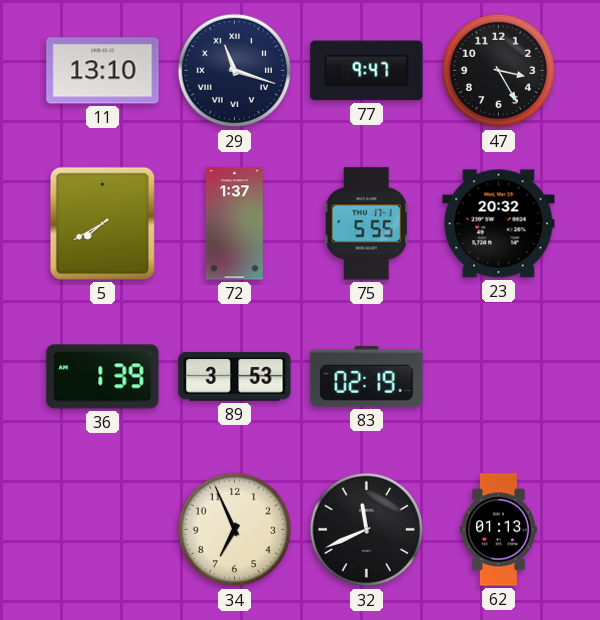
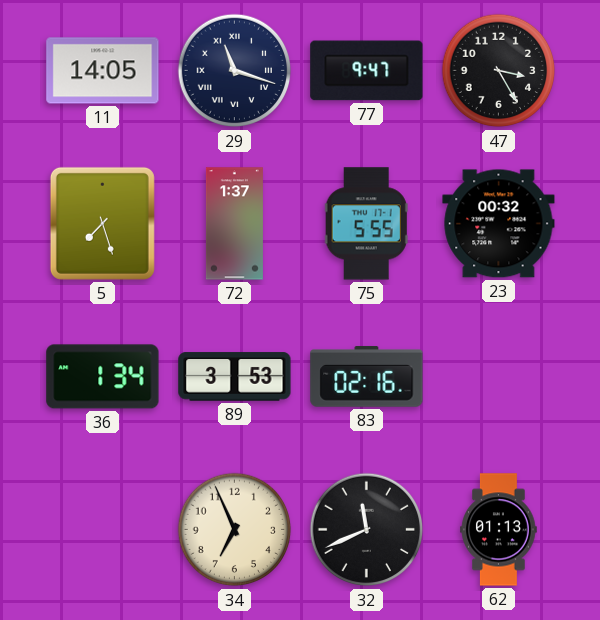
11: 13:10 -> 14:05
5: 7:40 -> 7:27
23: 20:32 -> 00:32
36: 1:39 -> 1:34
83: 02:19 -> 02:16
